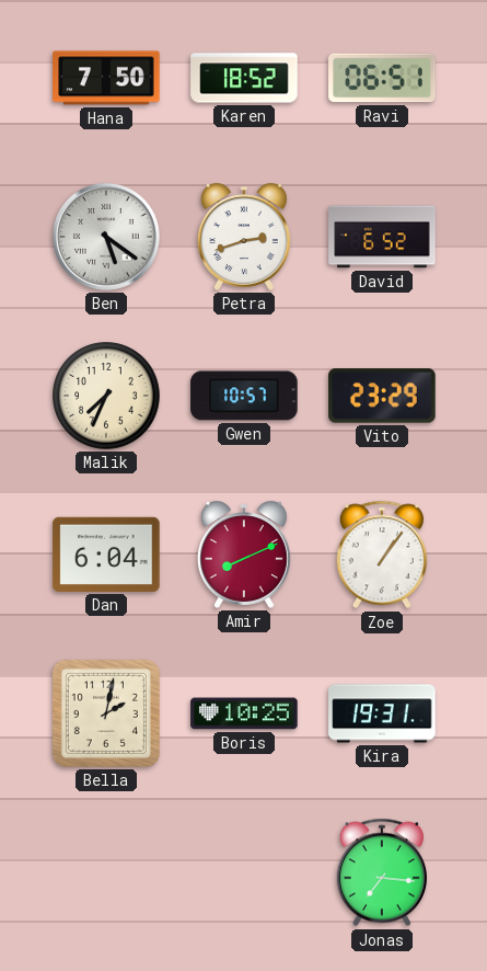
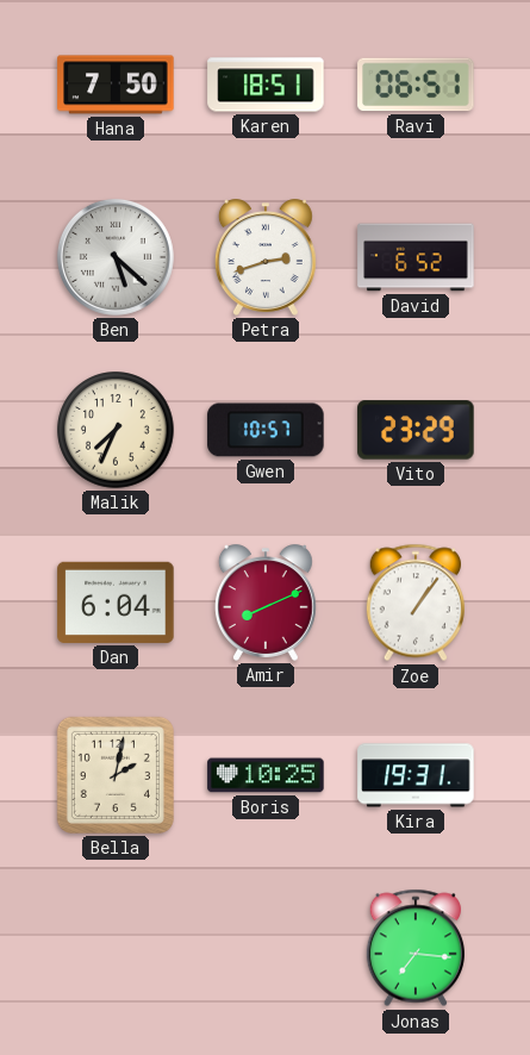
Karen: 18:52 -> 18:51
Ben: 5:21 -> 5:22
